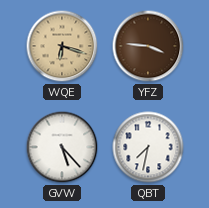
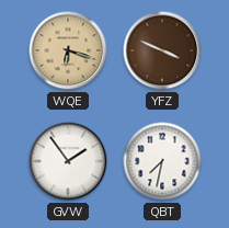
YFZ: 3:46 -> 3:49
GVW: 5:23 -> 1:54
